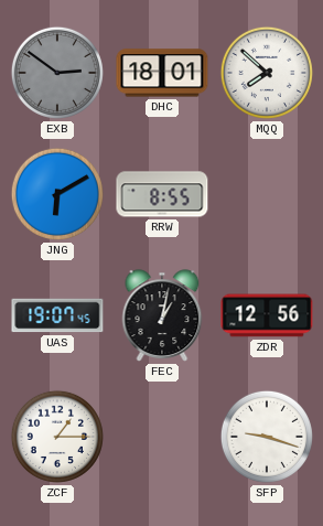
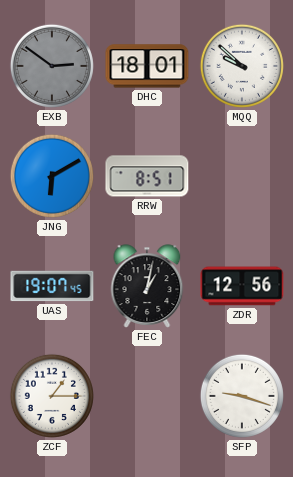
MQQ: 7:52 -> 9:52
RRW: 8:55 -> 8:51
